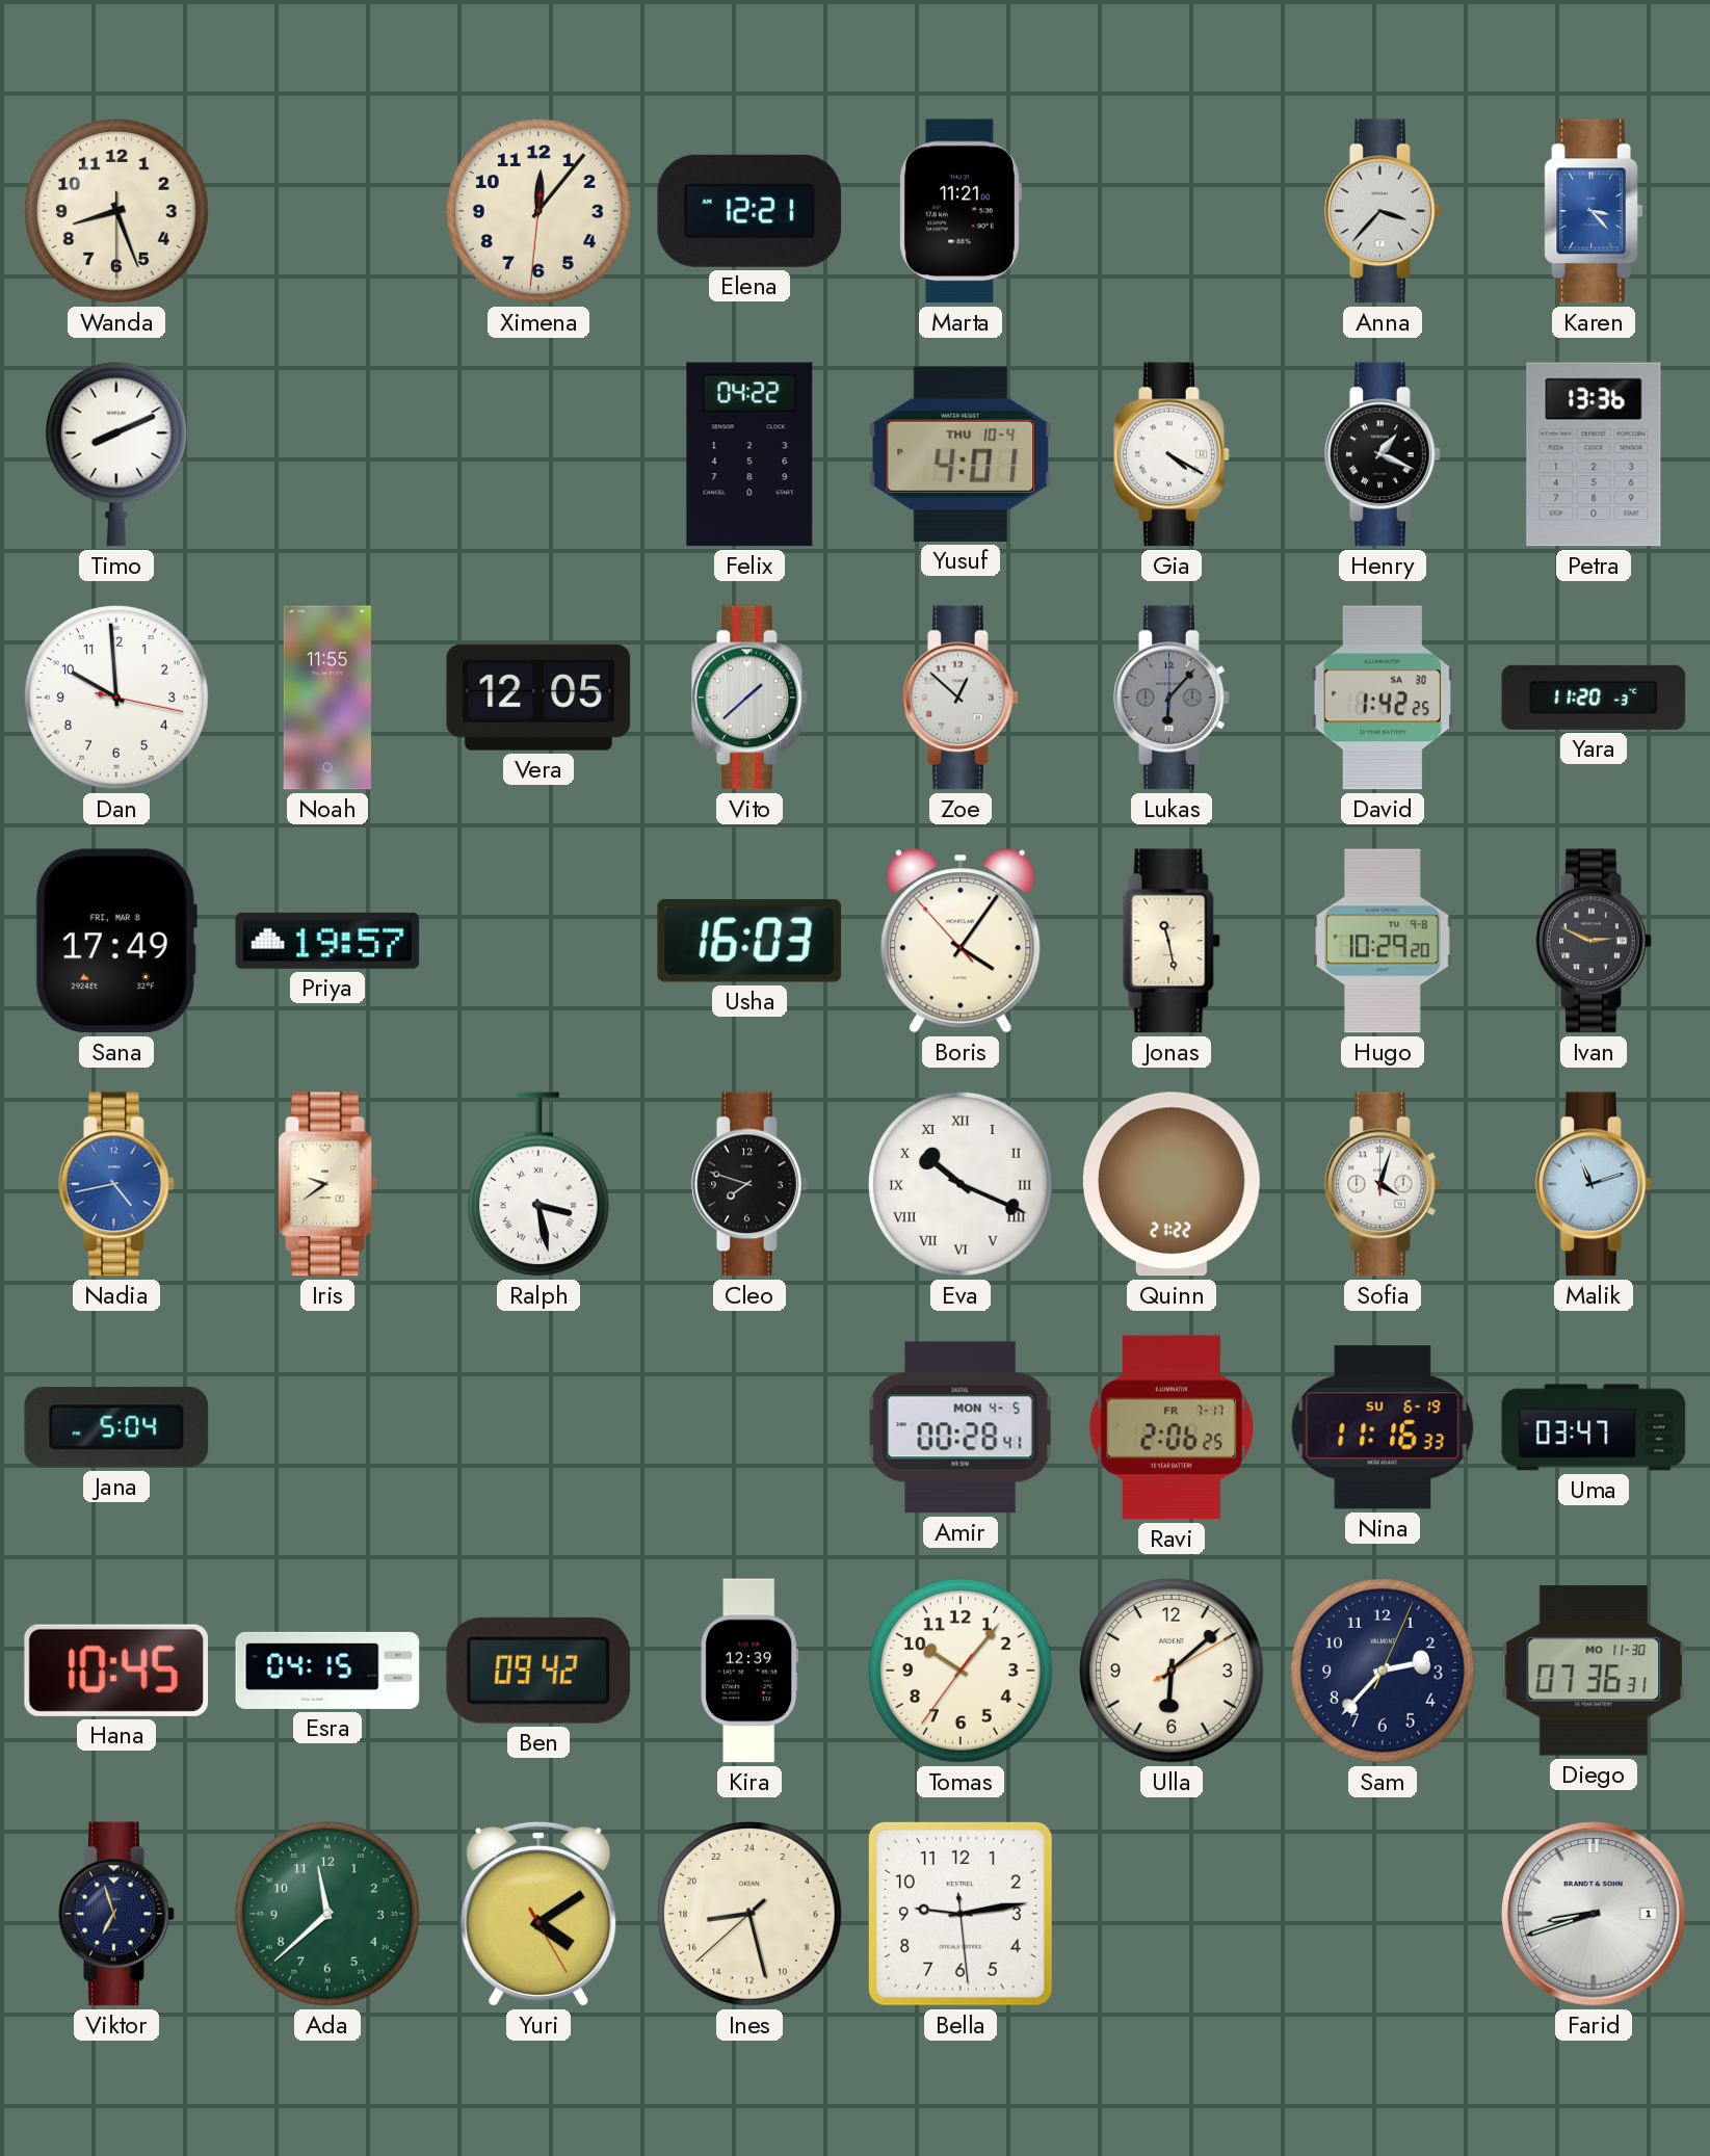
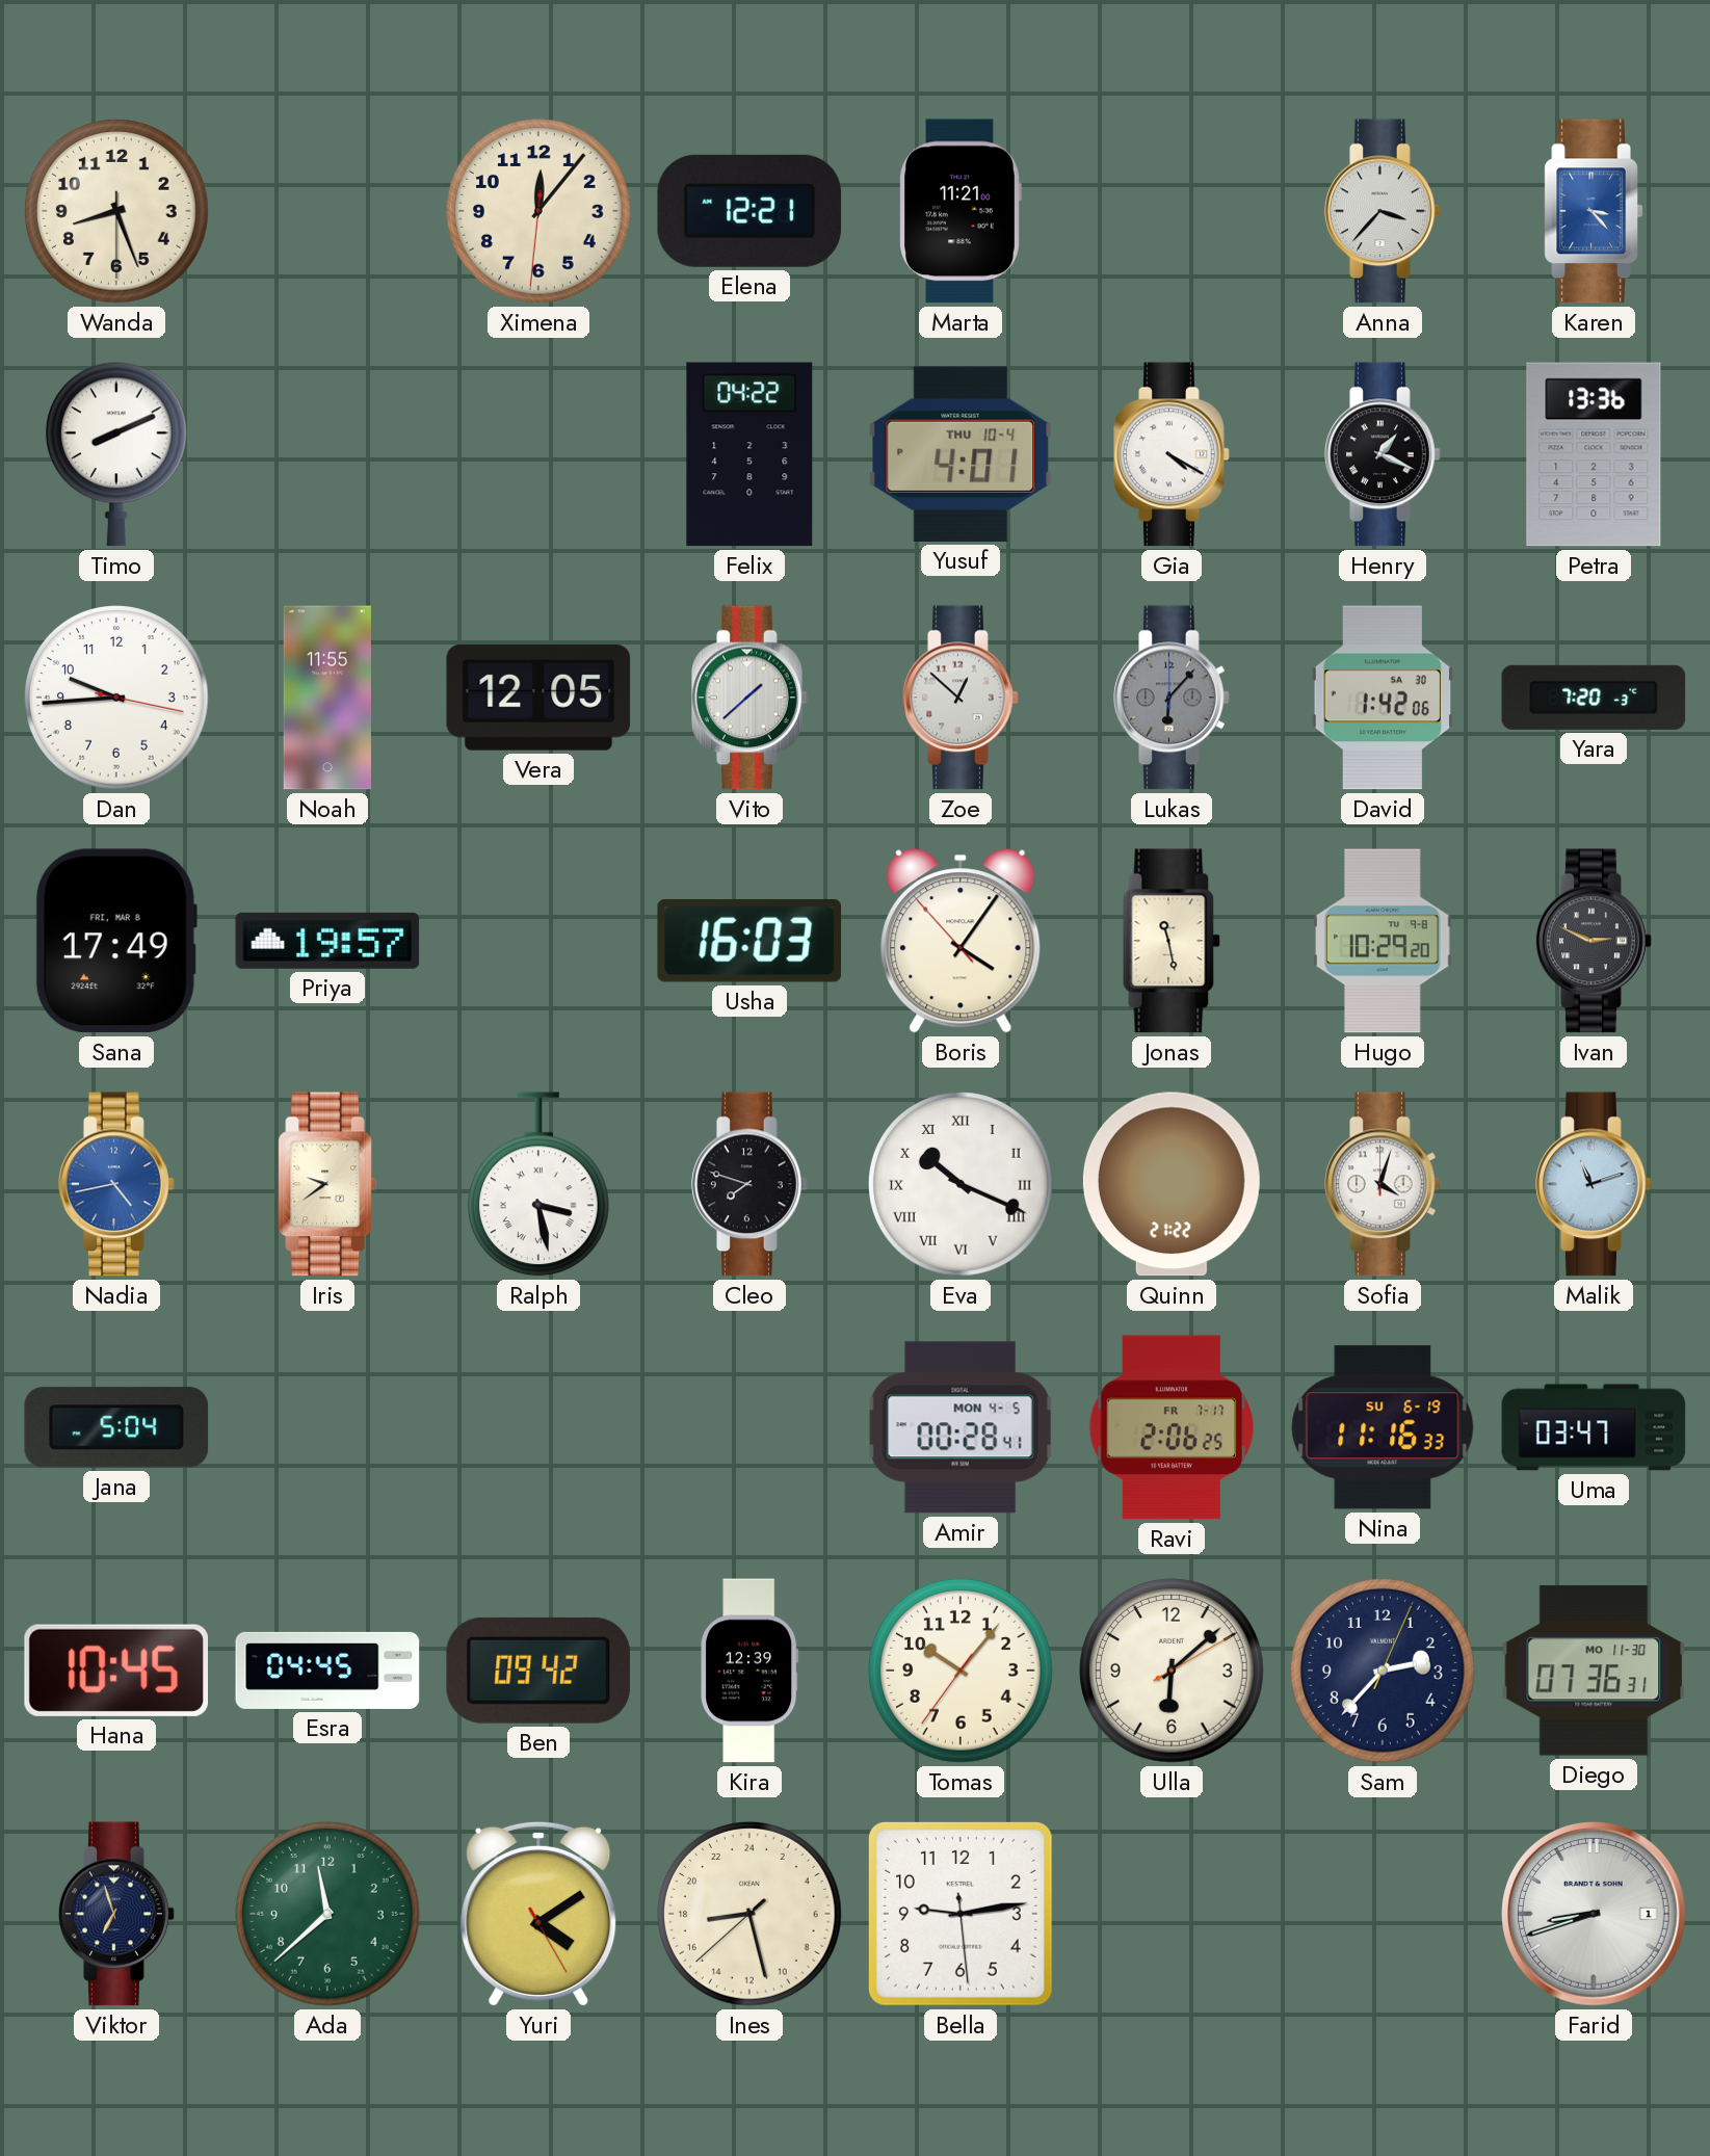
Dan: 9:59 -> 9:44
David: 1:42:25 -> 1:42:06
Yara: 11:20 -> 7:20
Esra: 04:15 -> 04:45
